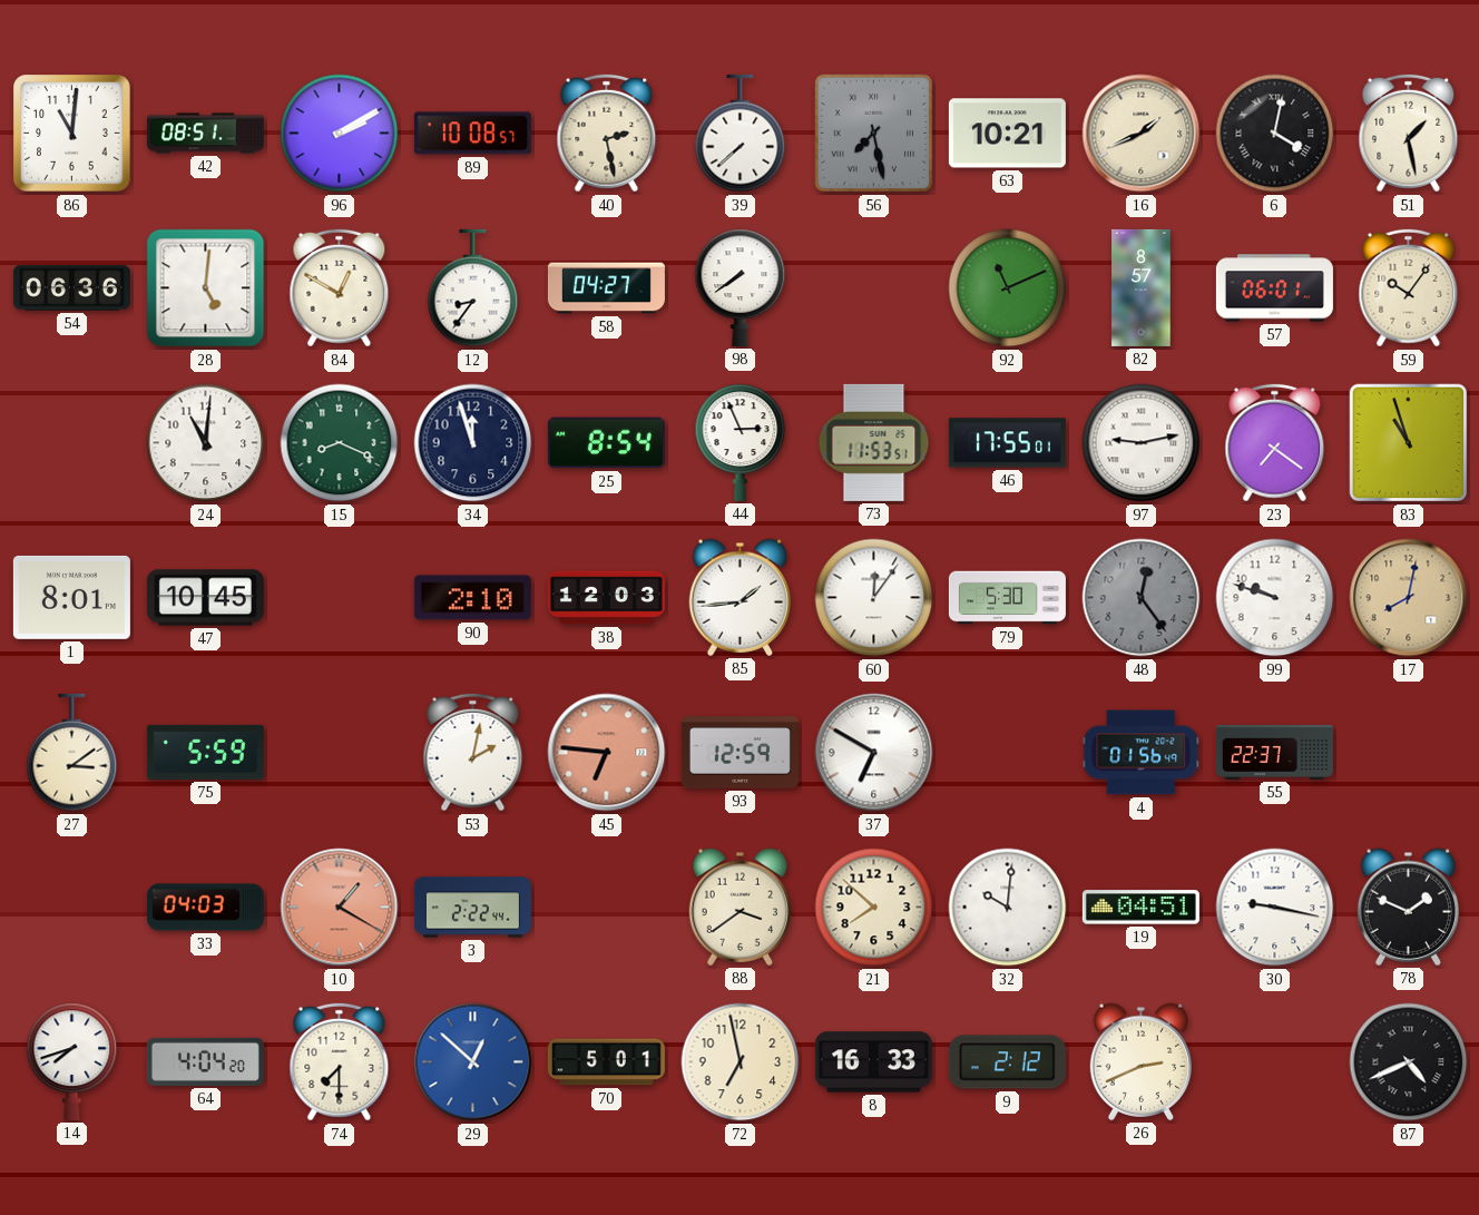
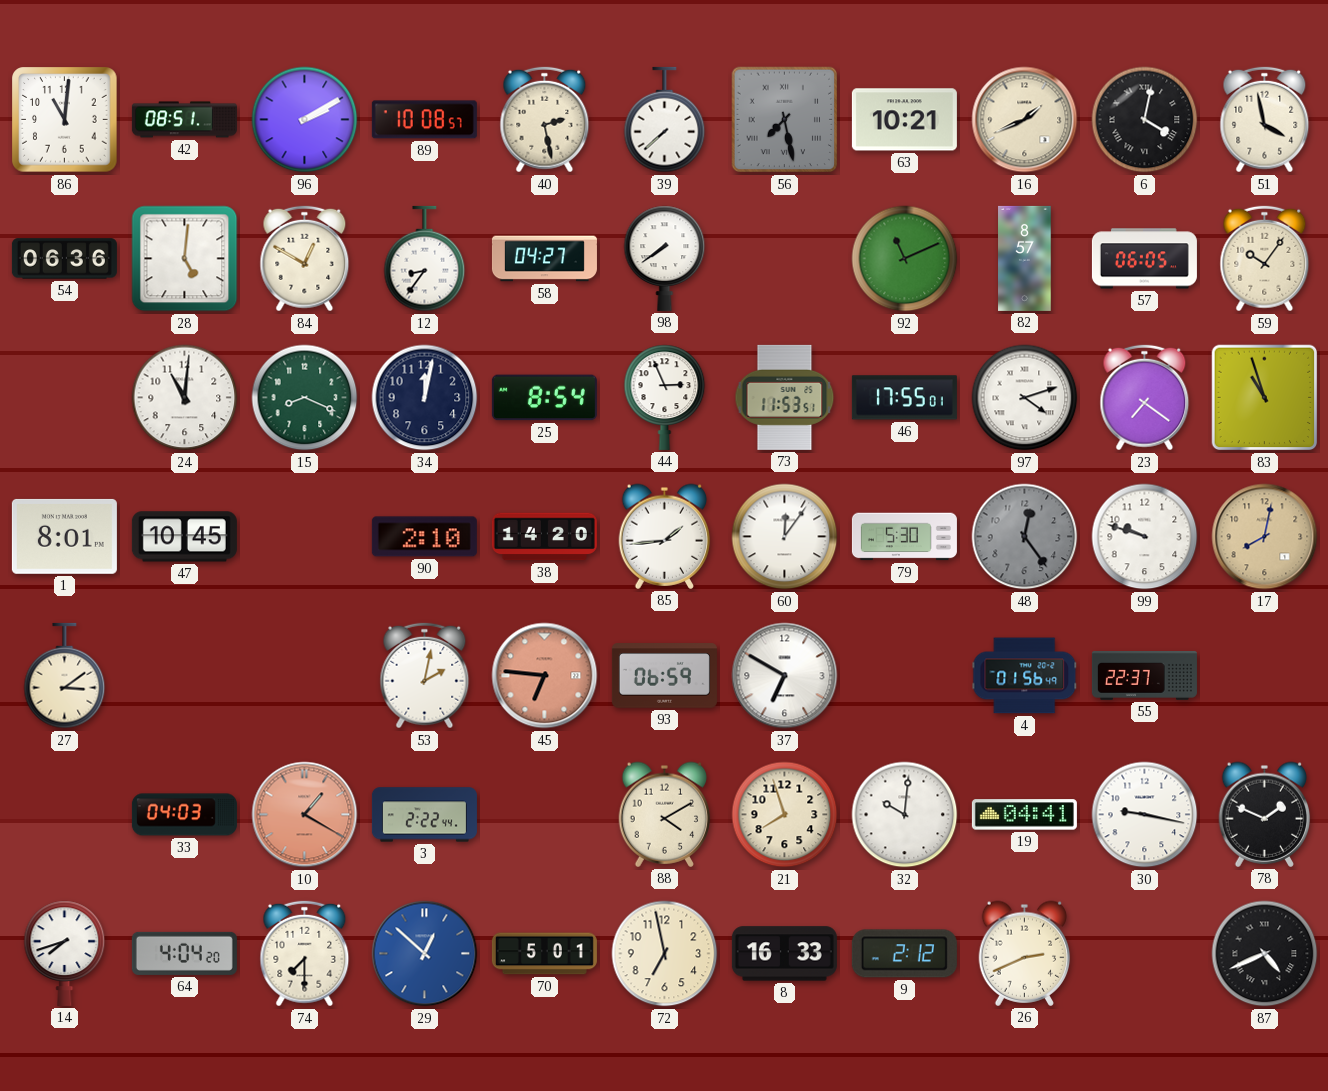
51: 1:28 -> 3:58
57: 06:01 -> 06:05
34: 11:57 -> 12:02
97: 9:13 -> 4:12
38: 12:03 -> 14:20
75: 5:59 -> none
93: 12:59 -> 06:59
88: 3:39 -> 4:10
21: 7:52 -> 7:57
19: 04:51 -> 04:41
